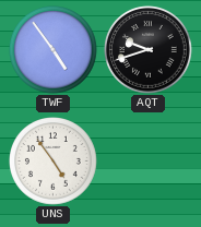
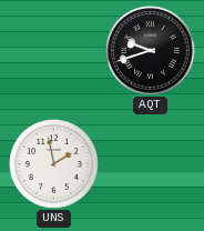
TWF: 4:54 -> none
UNS: 4:54 -> 1:58
